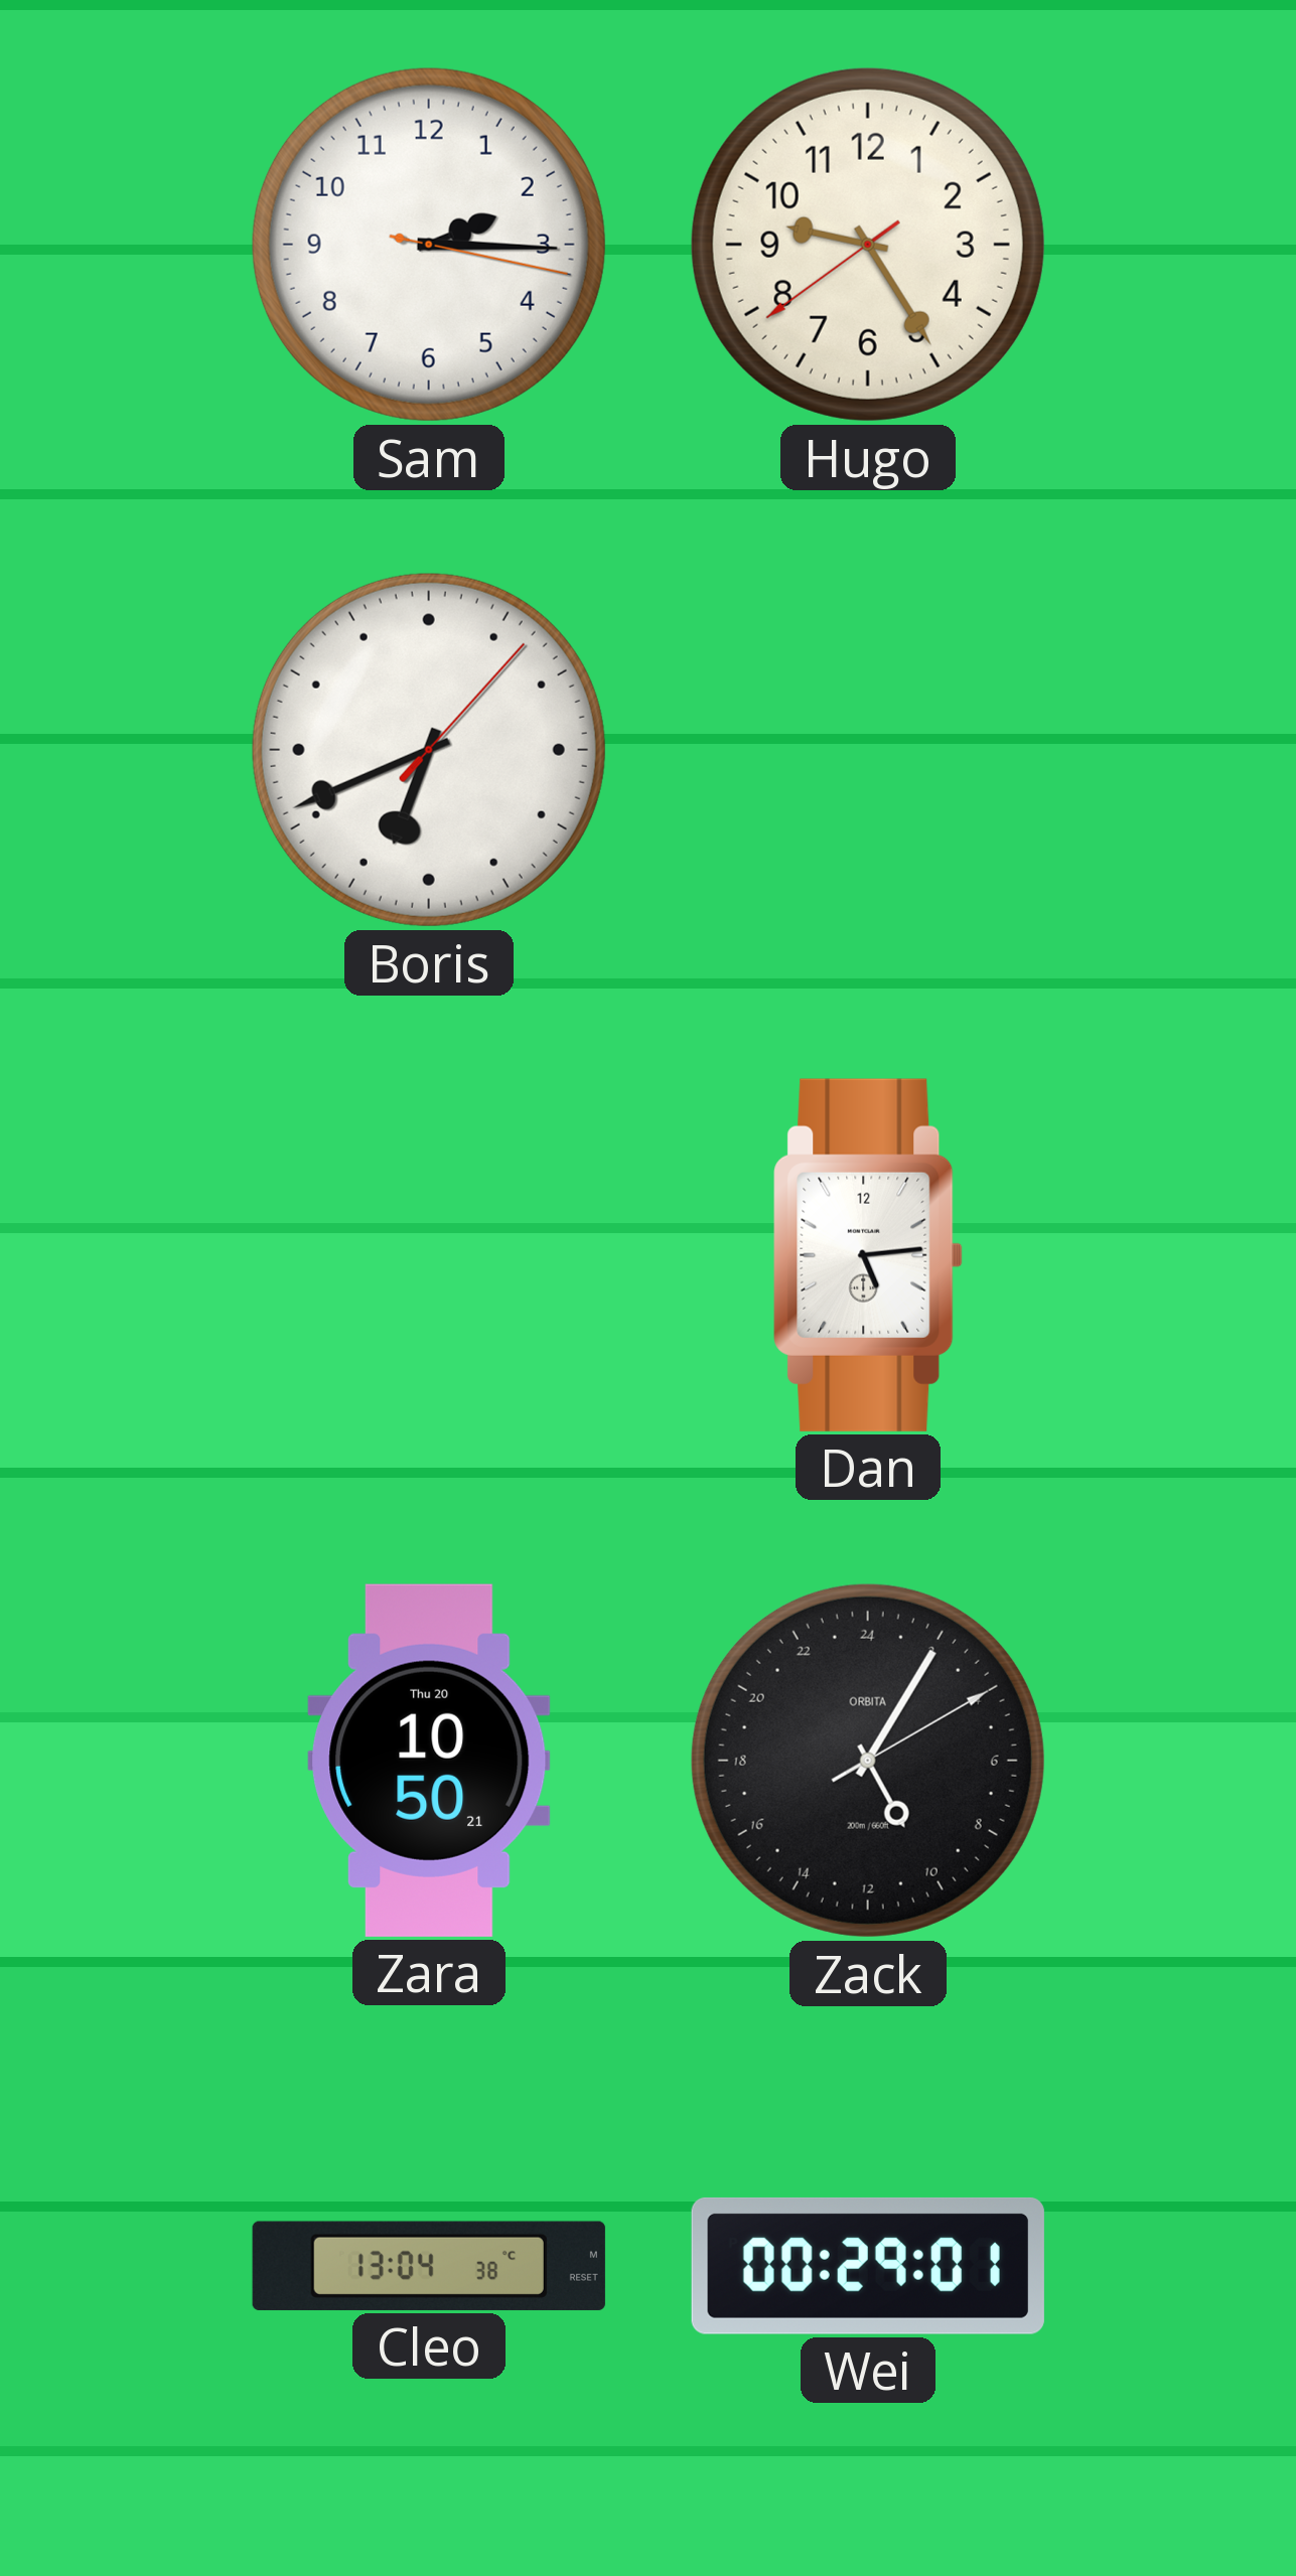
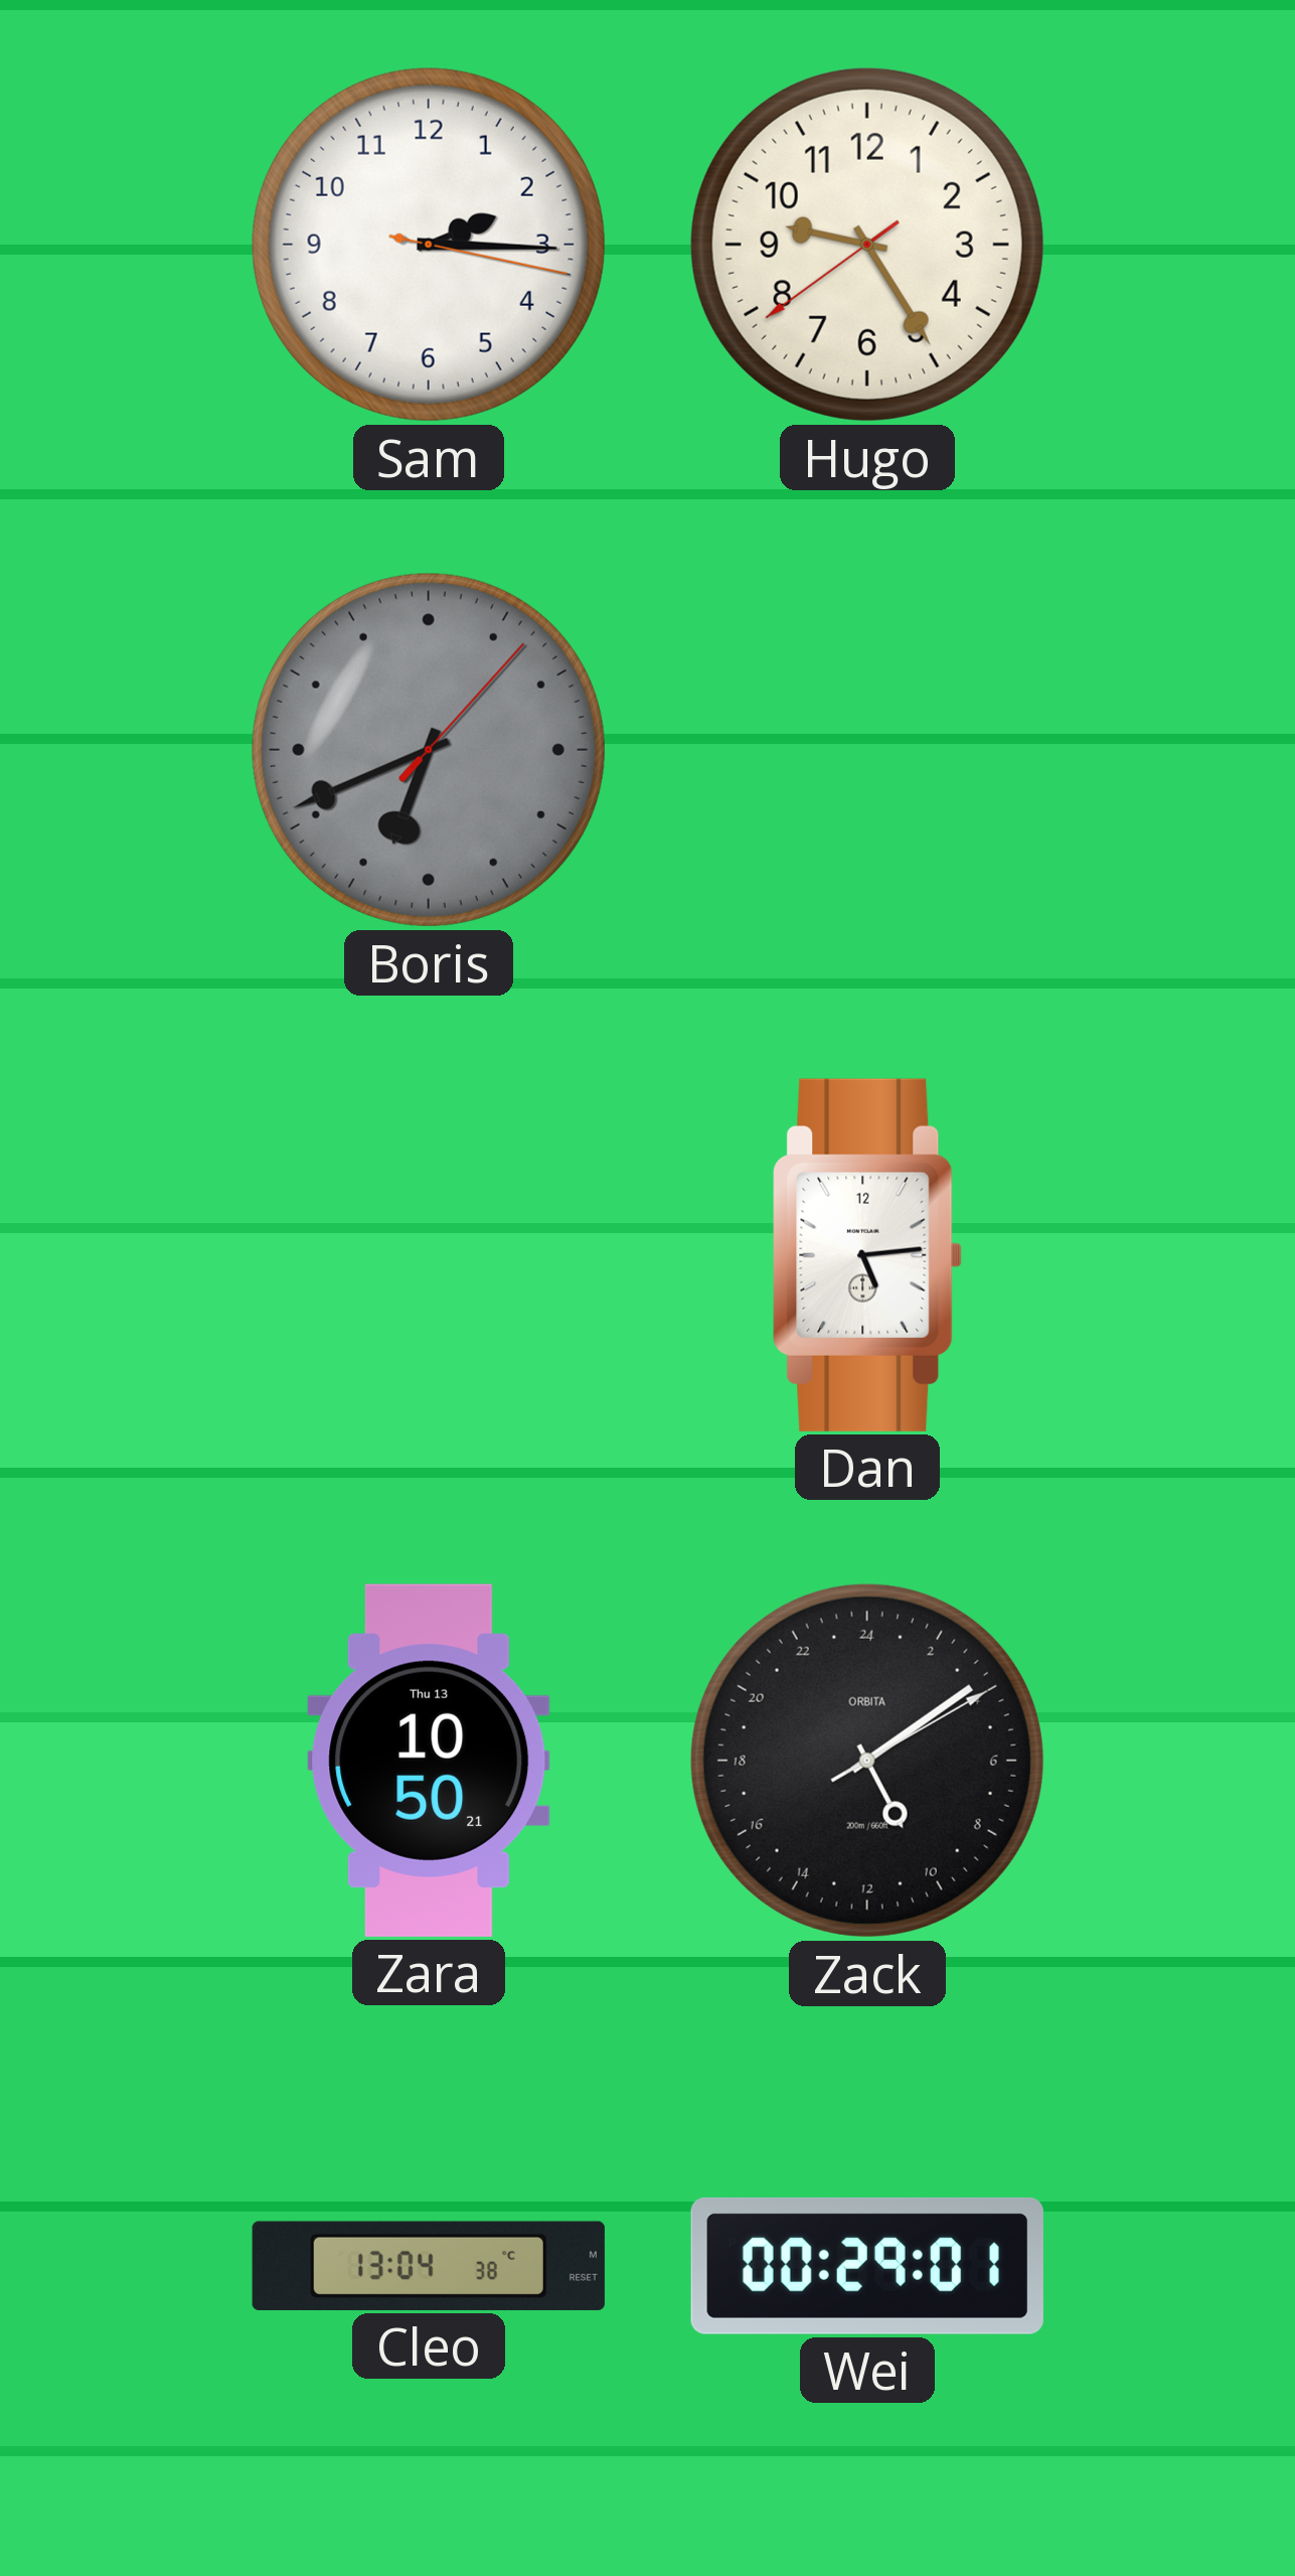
Boris dial: white -> grey
Zara date: Thu 20 -> Thu 13
Zack: 10:05 -> 10:09
